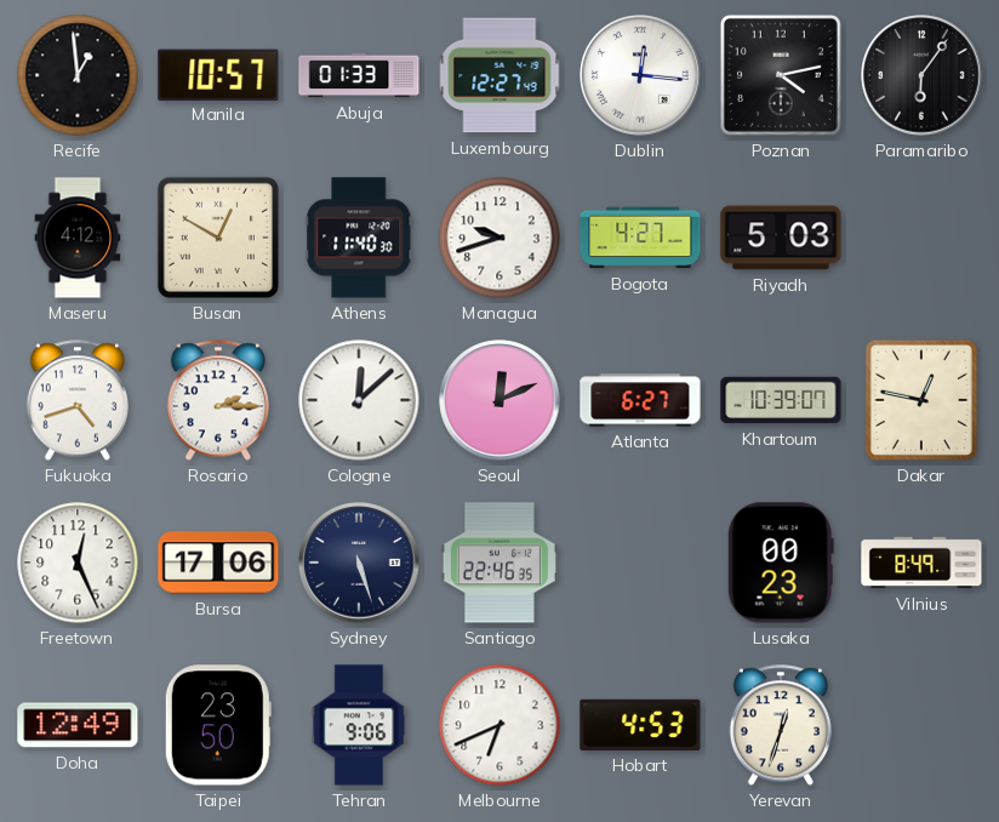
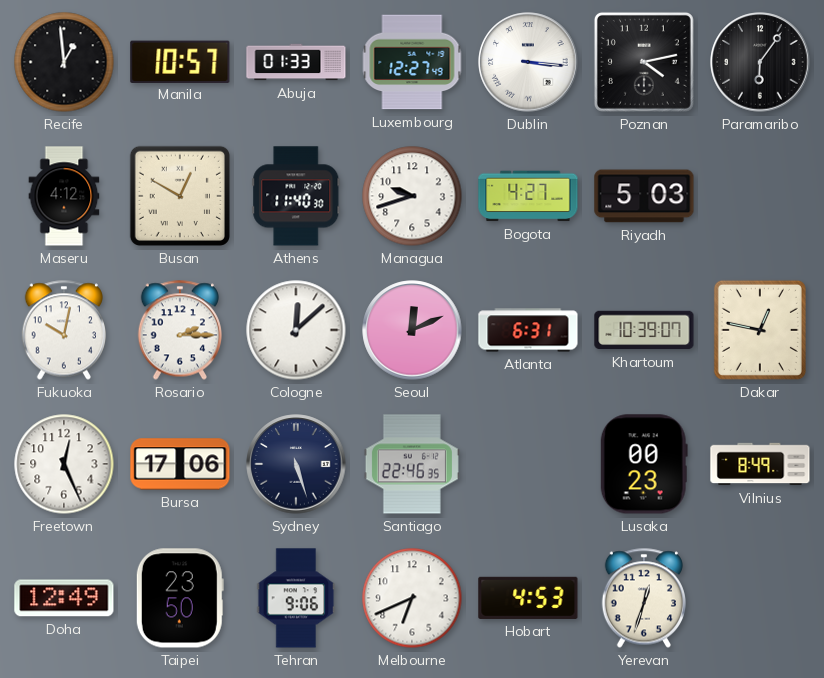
Dublin: 12:16 -> 3:16
Fukuoka: 4:42 -> 10:02
Atlanta: 6:27 -> 6:31
